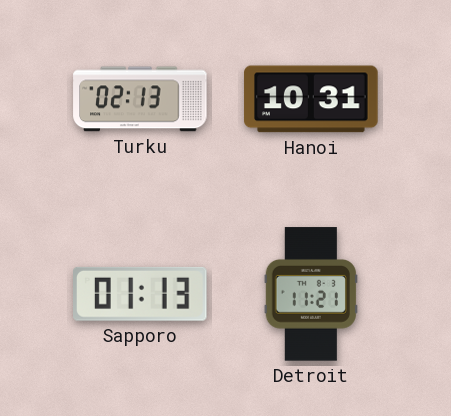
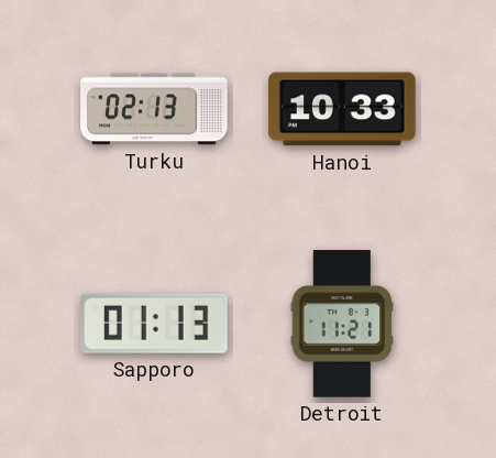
Hanoi: 10:31 -> 10:33
